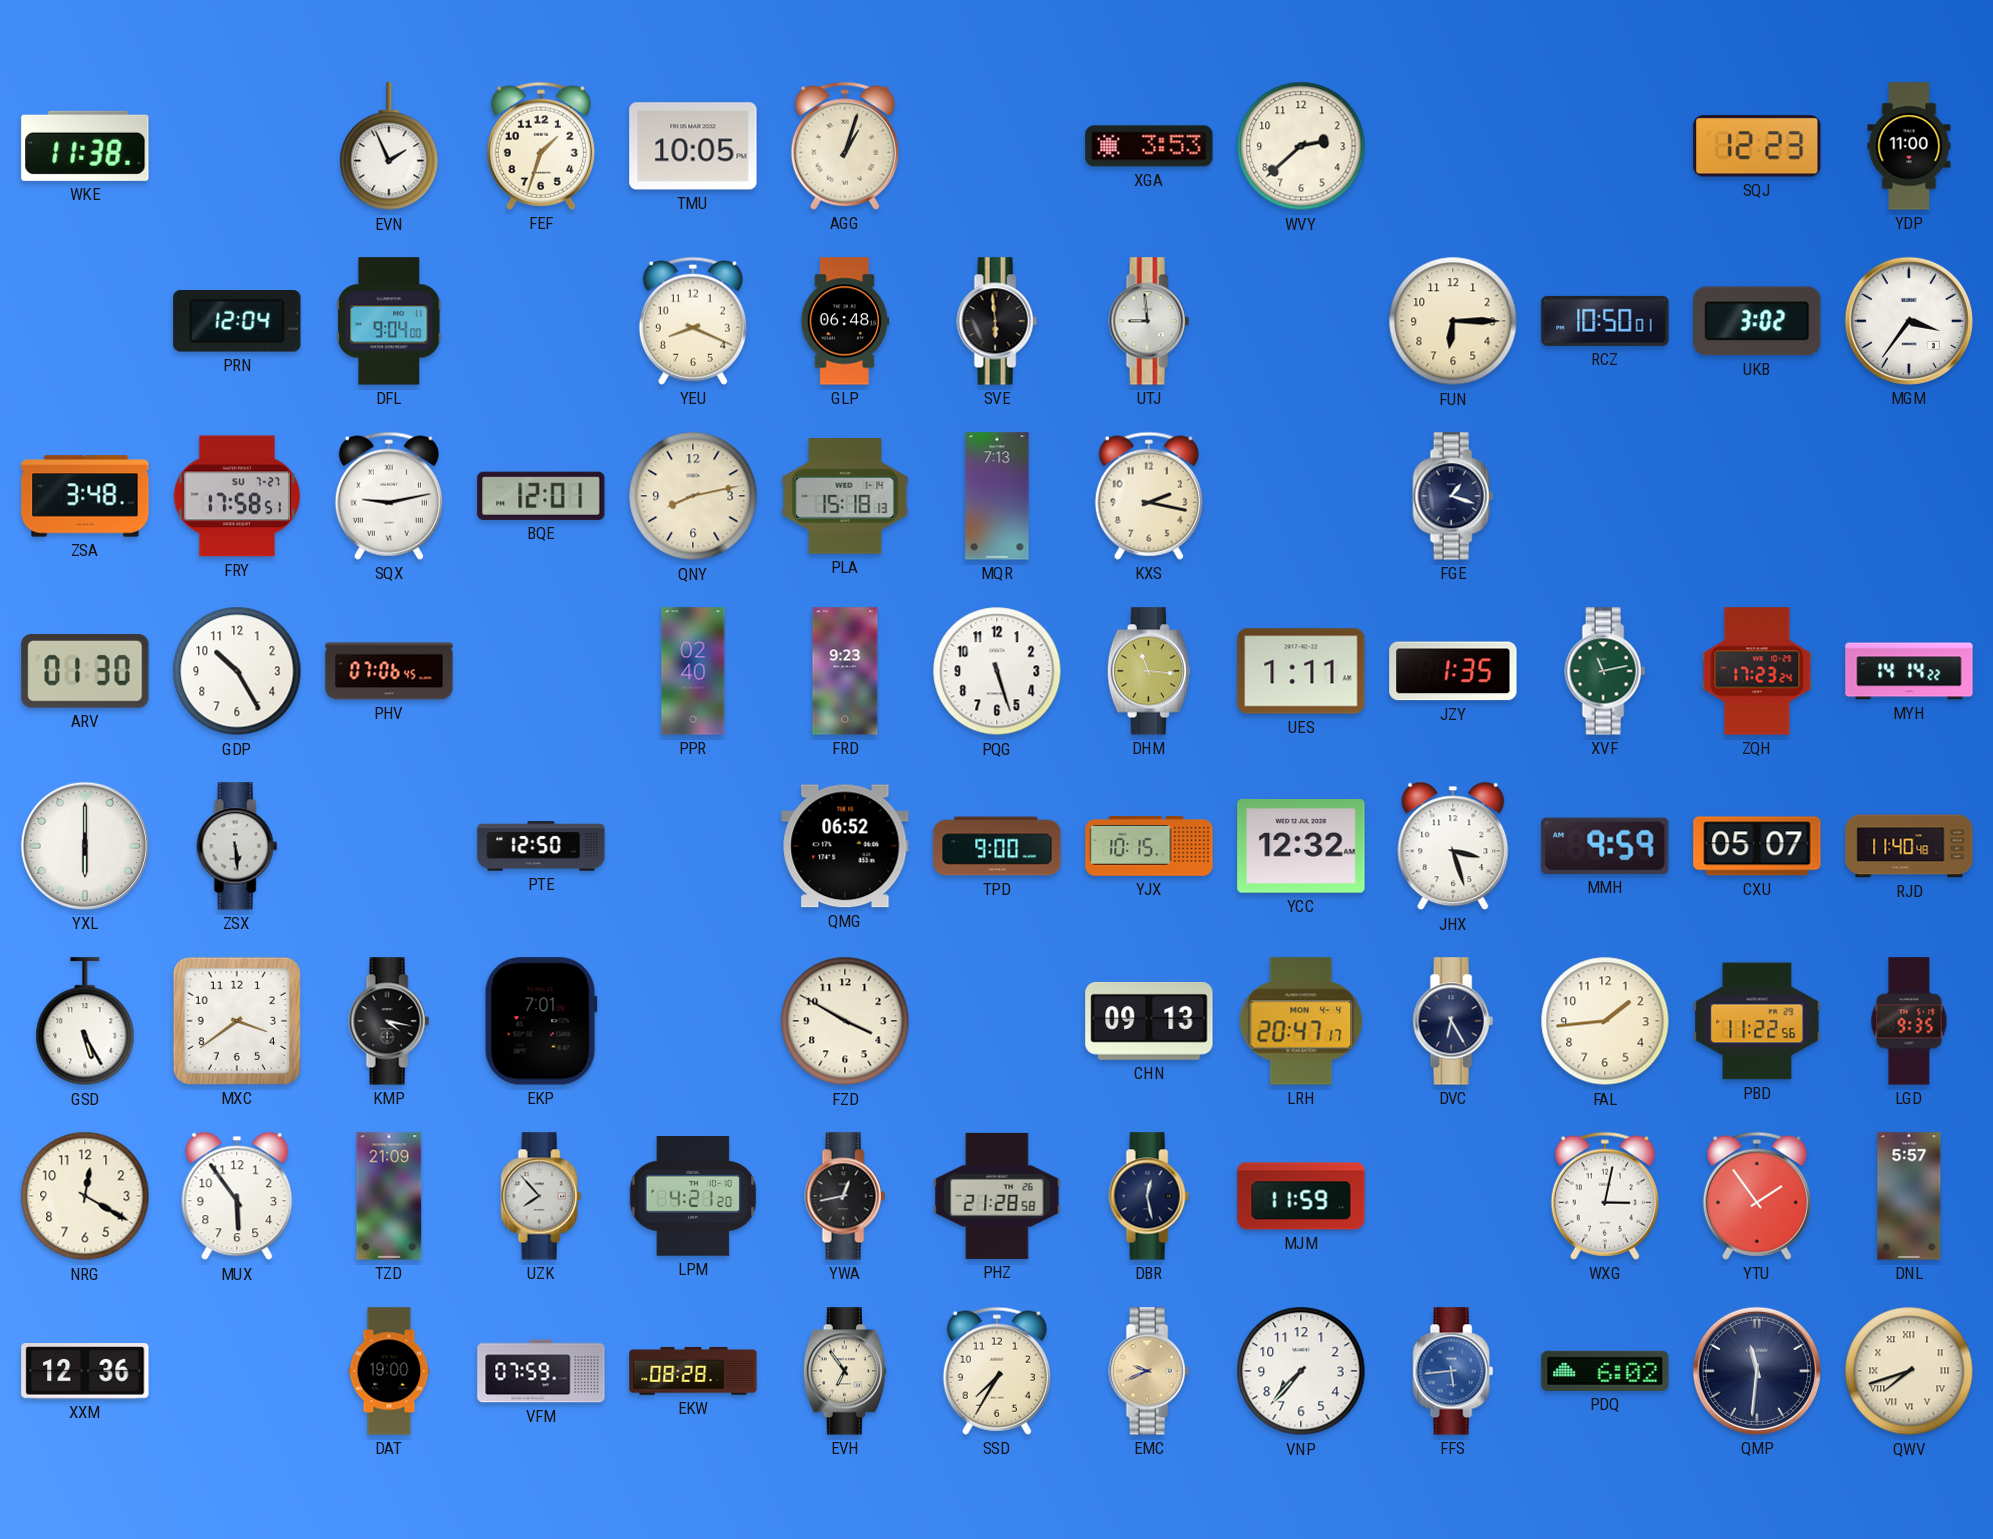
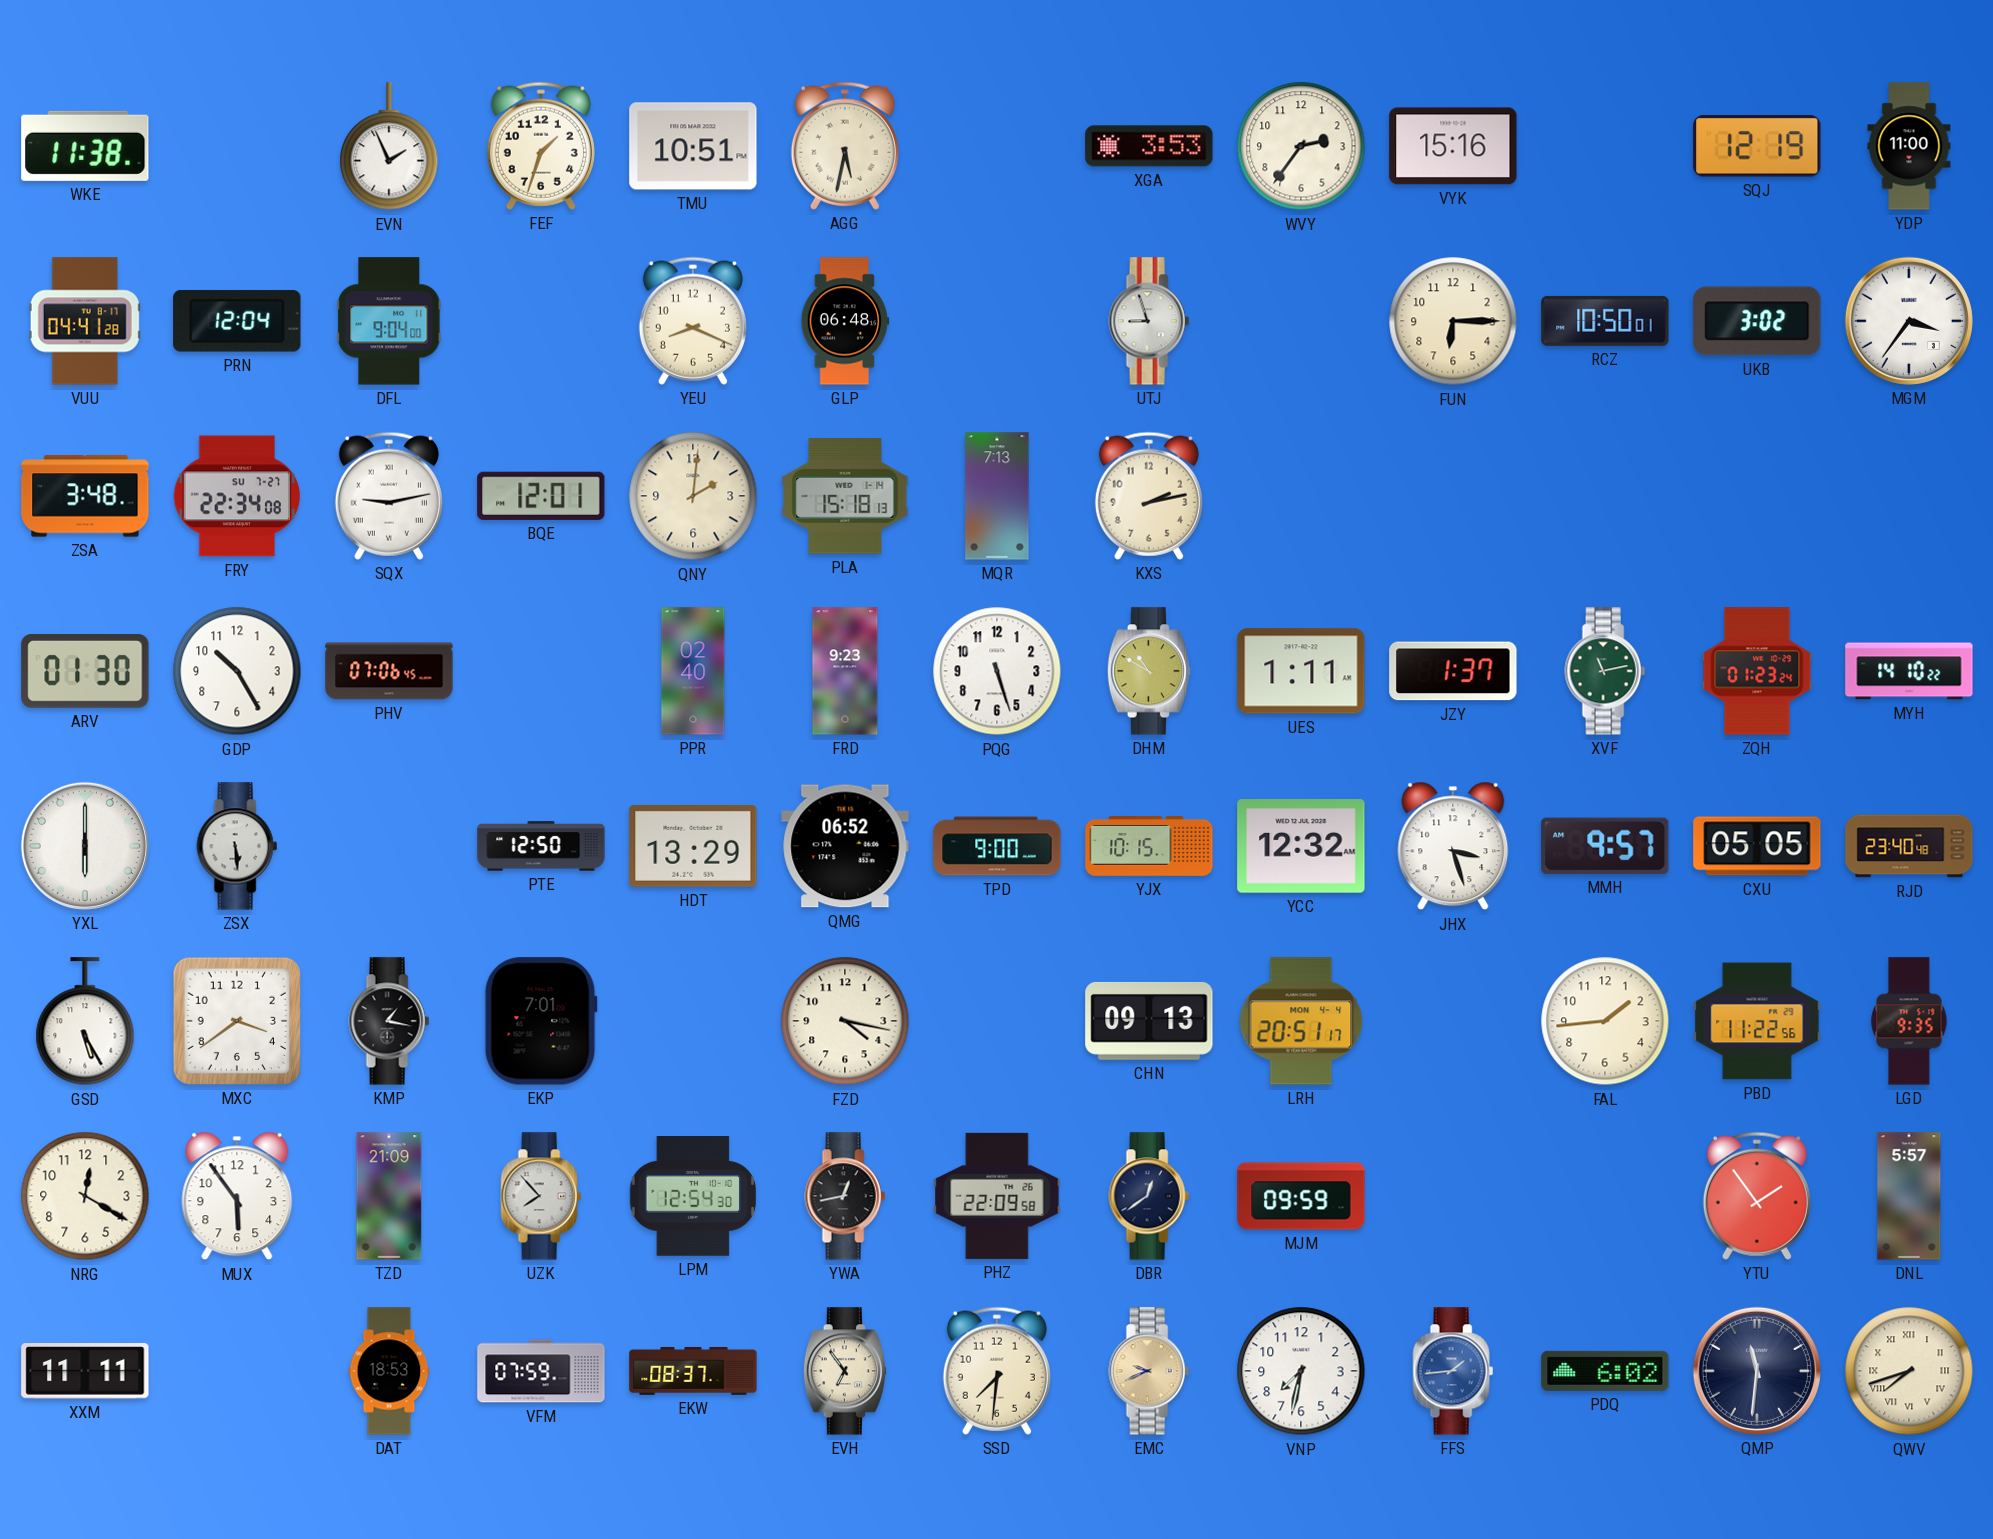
TMU: 10:05 -> 10:51
AGG: 1:03 -> 5:32
WVY: 2:38 -> 2:36
VYK: none -> 15:16
SQJ: 12:23 -> 12:19
VUU: none -> 04:41
SVE: 5:59 -> none
UTJ: 8:59 -> 8:57
FRY: 17:58 -> 22:34
QNY: 8:13 -> 2:01
KXS: 2:17 -> 2:13
FGE: 1:18 -> none
DHM: 11:16 -> 10:50
JZY: 1:35 -> 1:37
ZQH: 17:23 -> 01:23
MYH: 14:14 -> 14:10
HDT: none -> 13:29
MMH: 9:59 -> 9:57
CXU: 05:07 -> 05:05
RJD: 11:40 -> 23:40
KMP: 4:17 -> 1:17
FZD: 3:50 -> 4:17
LRH: 20:47 -> 20:51
DVC: 6:25 -> none
LPM: 4:21 -> 12:54
PHZ: 21:28 -> 22:09
DBR: 12:28 -> 12:39
MJM: 11:59 -> 09:59
WXG: 3:02 -> none
XXM: 12:36 -> 11:11
DAT: 19:00 -> 18:53
EKW: 08:28 -> 08:37
SSD: 7:35 -> 7:31
VNP: 7:37 -> 7:32
FFS: 5:44 -> 1:44
